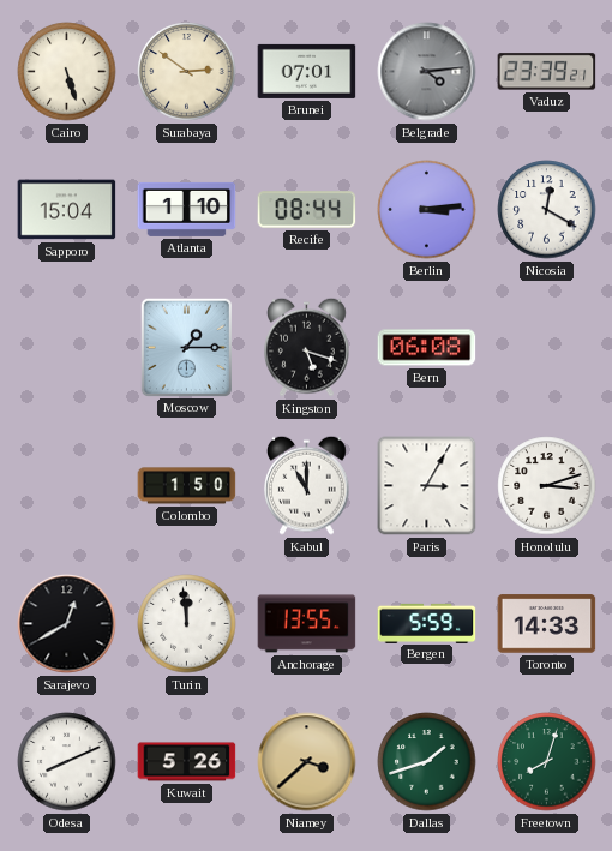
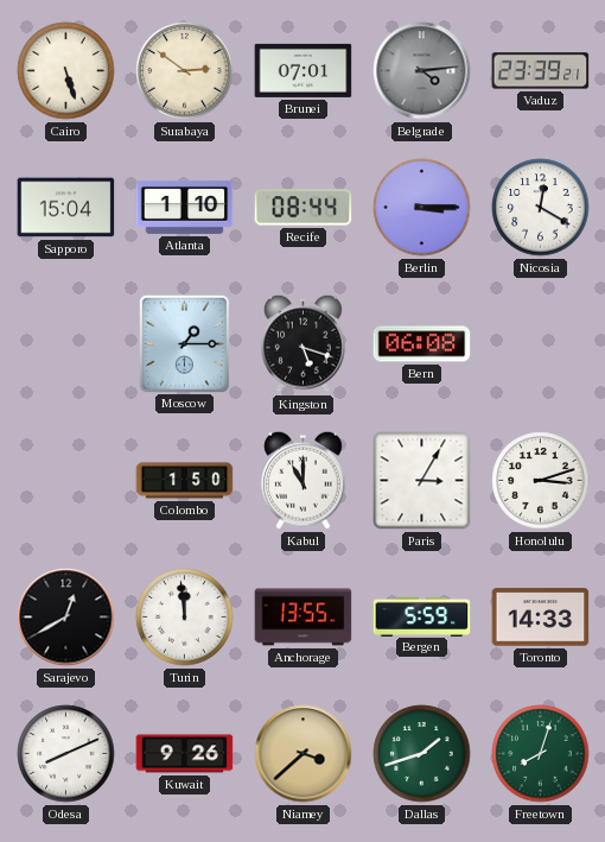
Berlin: 3:14 -> 3:15
Kuwait: 5:26 -> 9:26
